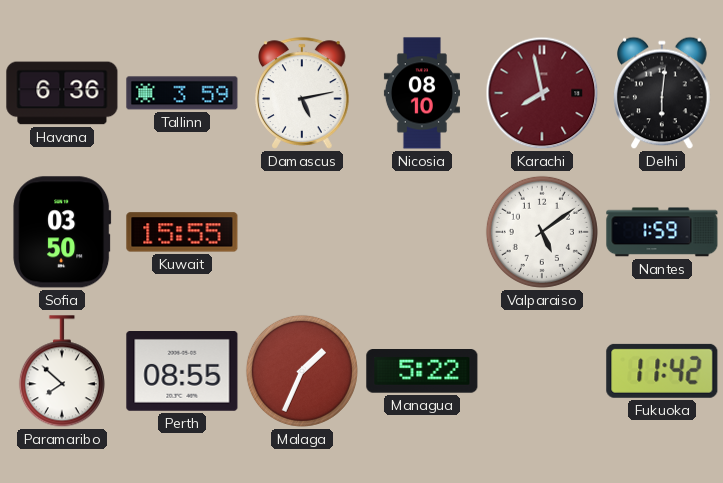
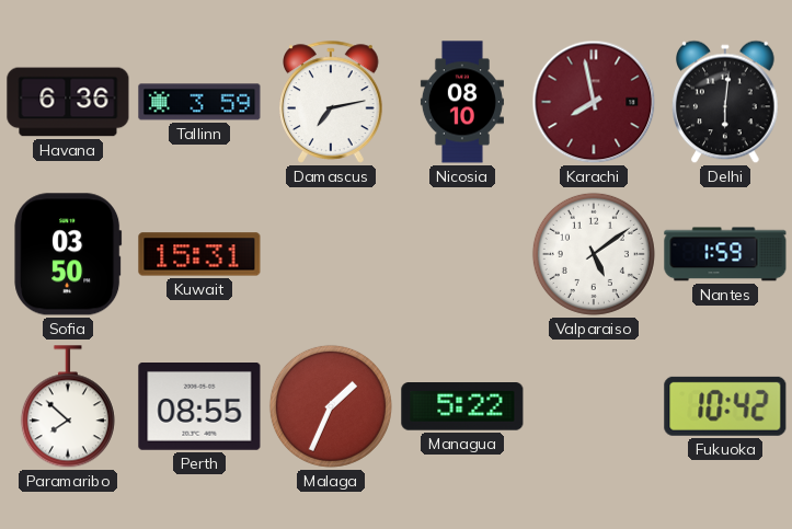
Damascus: 5:13 -> 7:13
Kuwait: 15:55 -> 15:31
Fukuoka: 11:42 -> 10:42
